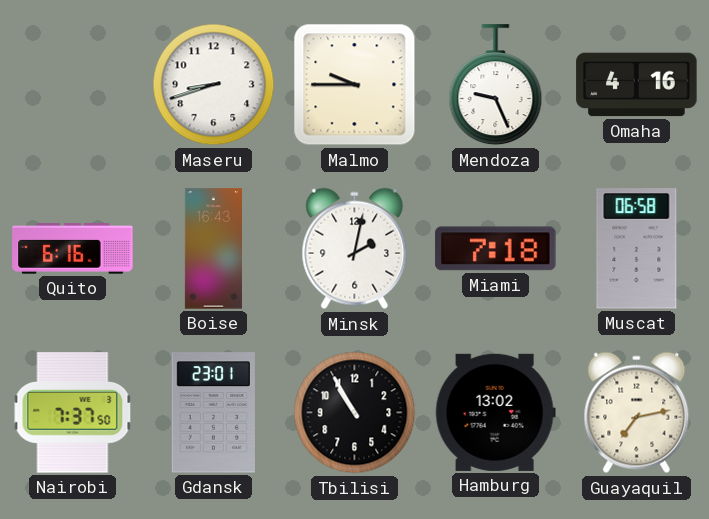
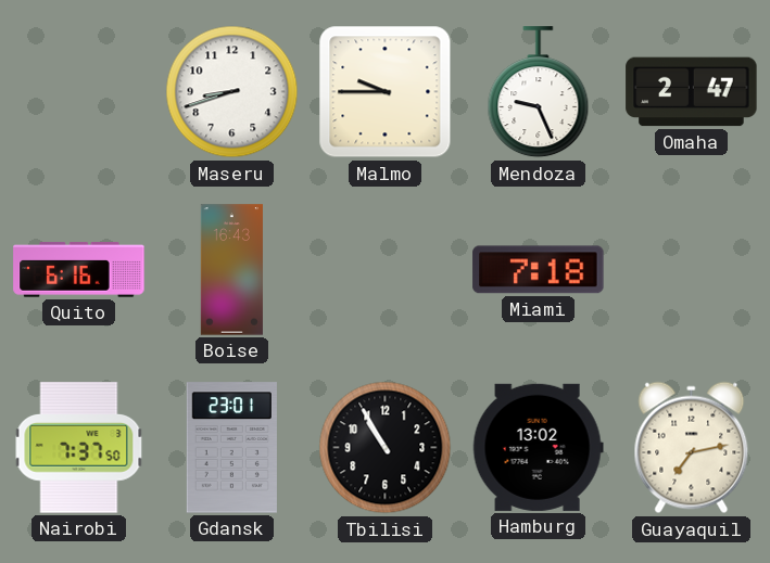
Omaha: 4:16 -> 2:47
Minsk: 2:02 -> none
Muscat: 06:58 -> none
